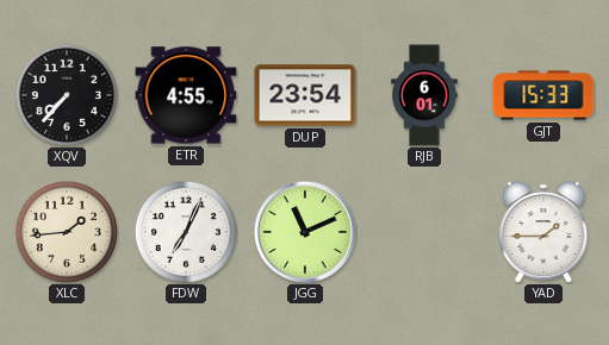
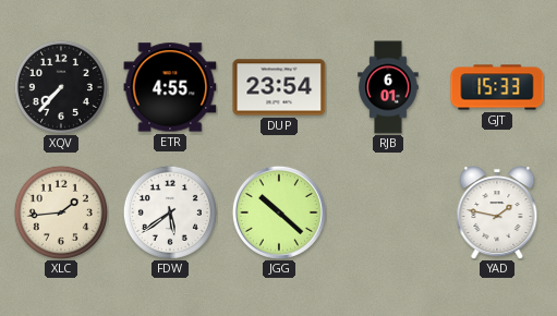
FDW: 7:04 -> 5:39
JGG: 11:11 -> 10:22
YAD: 1:45 -> 1:47
